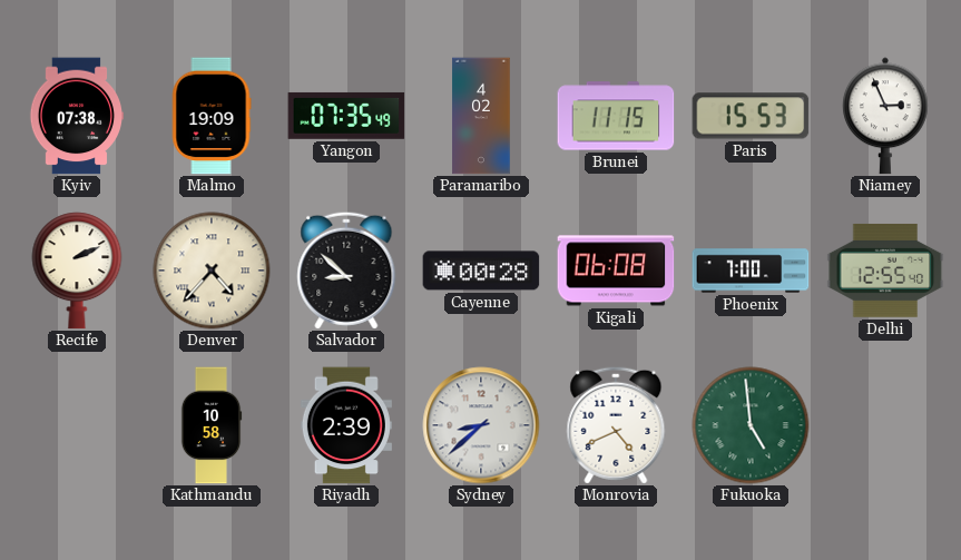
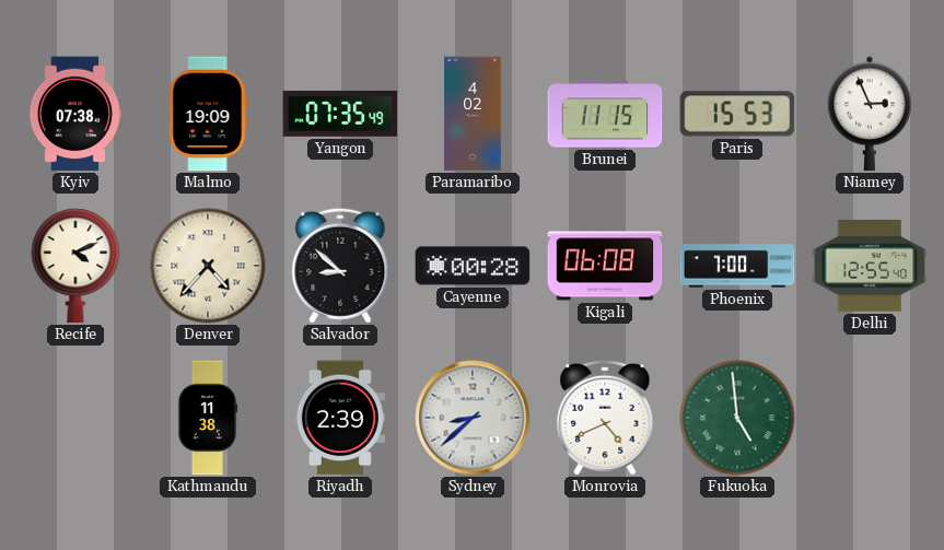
Recife: 2:11 -> 4:11
Kathmandu: 10:58 -> 11:38
